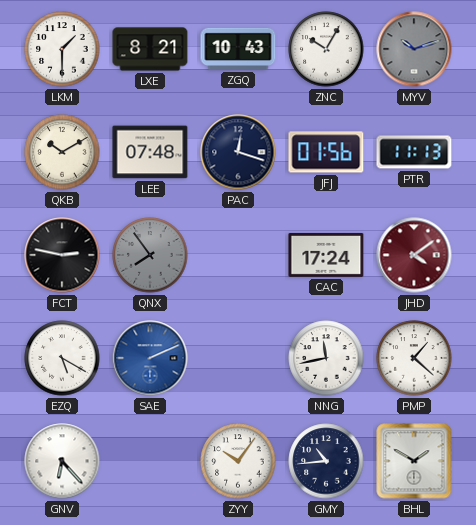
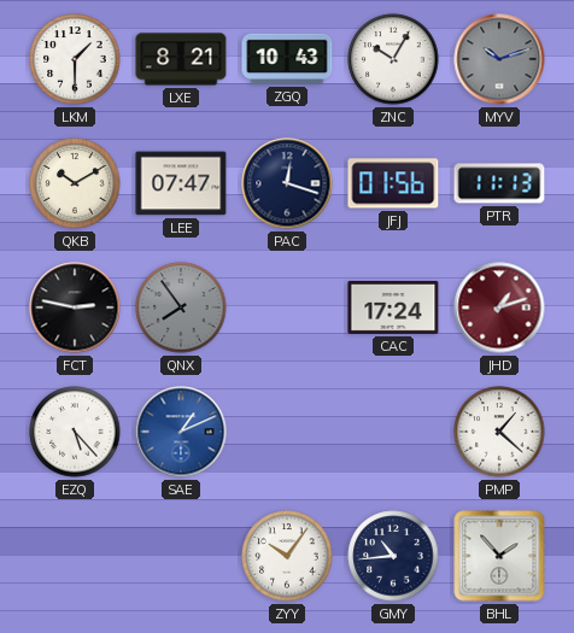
LEE: 07:48 -> 07:47
JHD: 4:09 -> 1:12
EZQ: 5:20 -> 5:23
SAE: 2:11 -> 1:11
NNG: 11:43 -> none
GNV: 6:23 -> none
BHL: 1:50 -> 1:53
